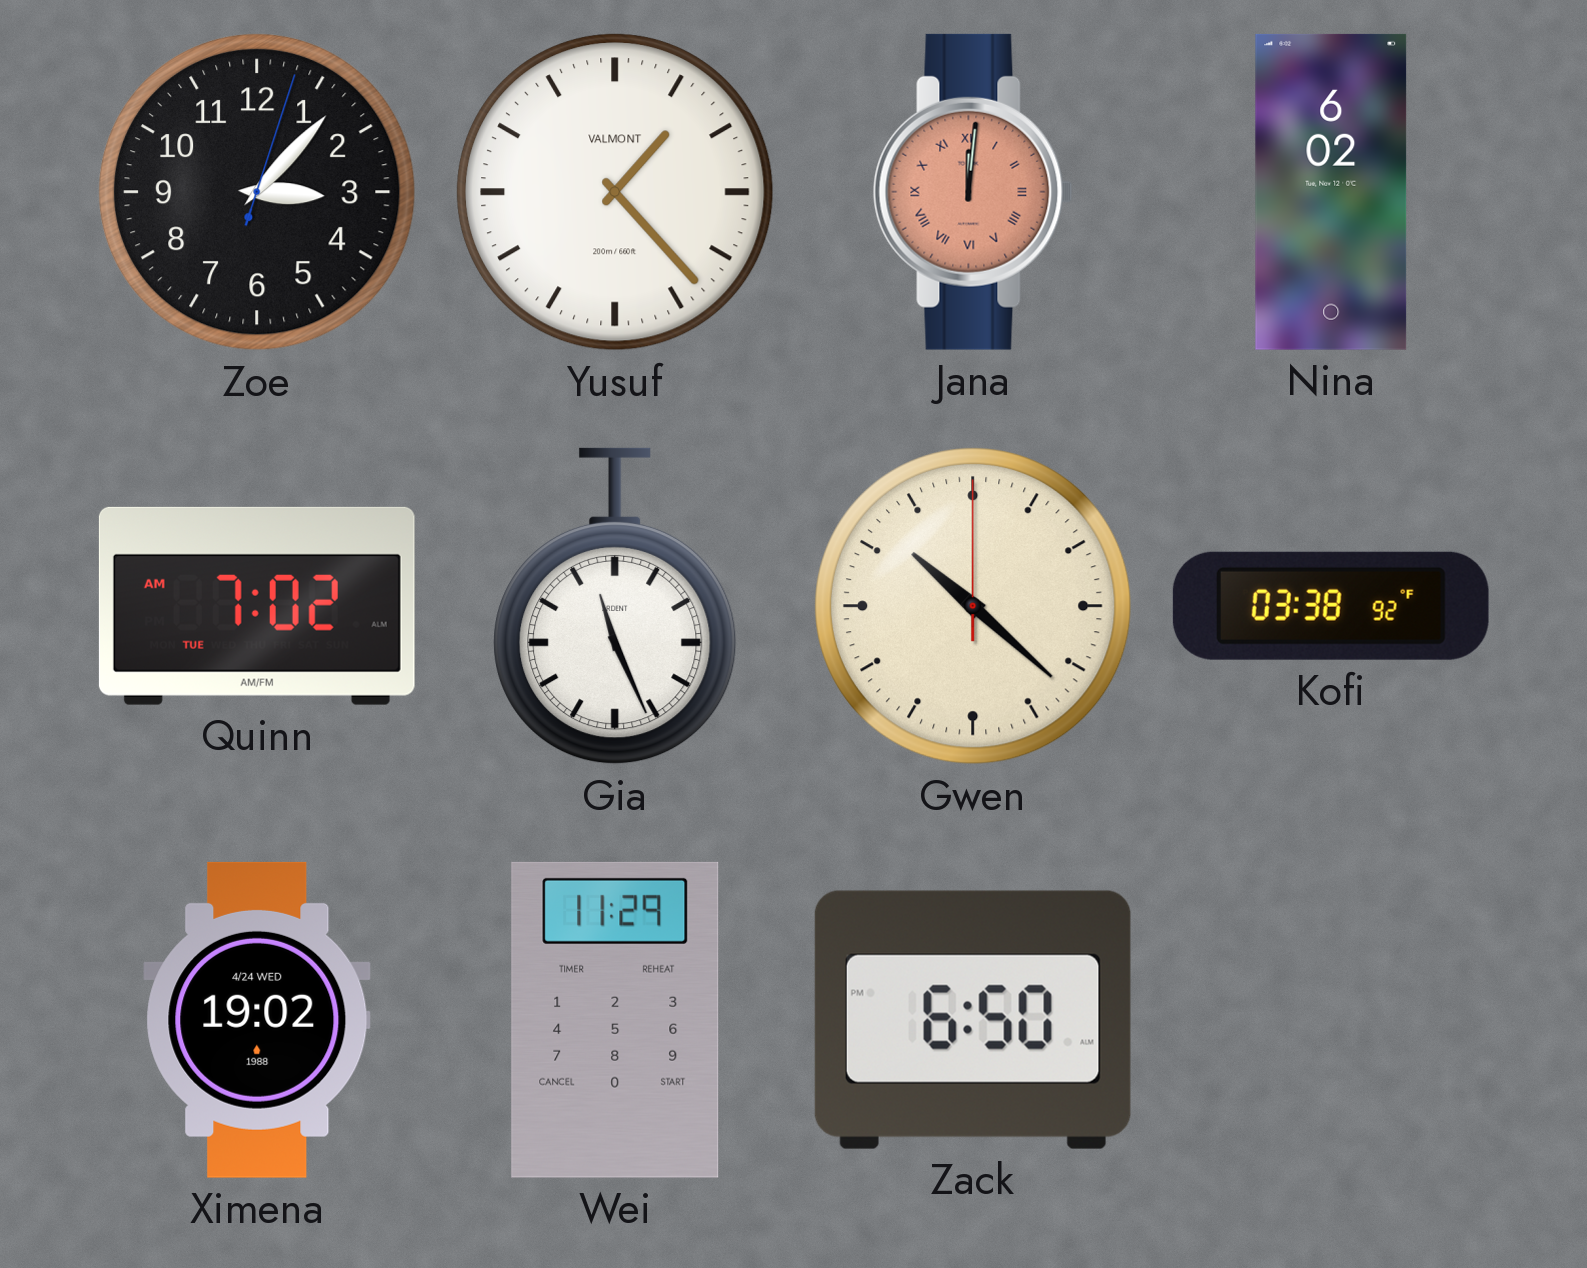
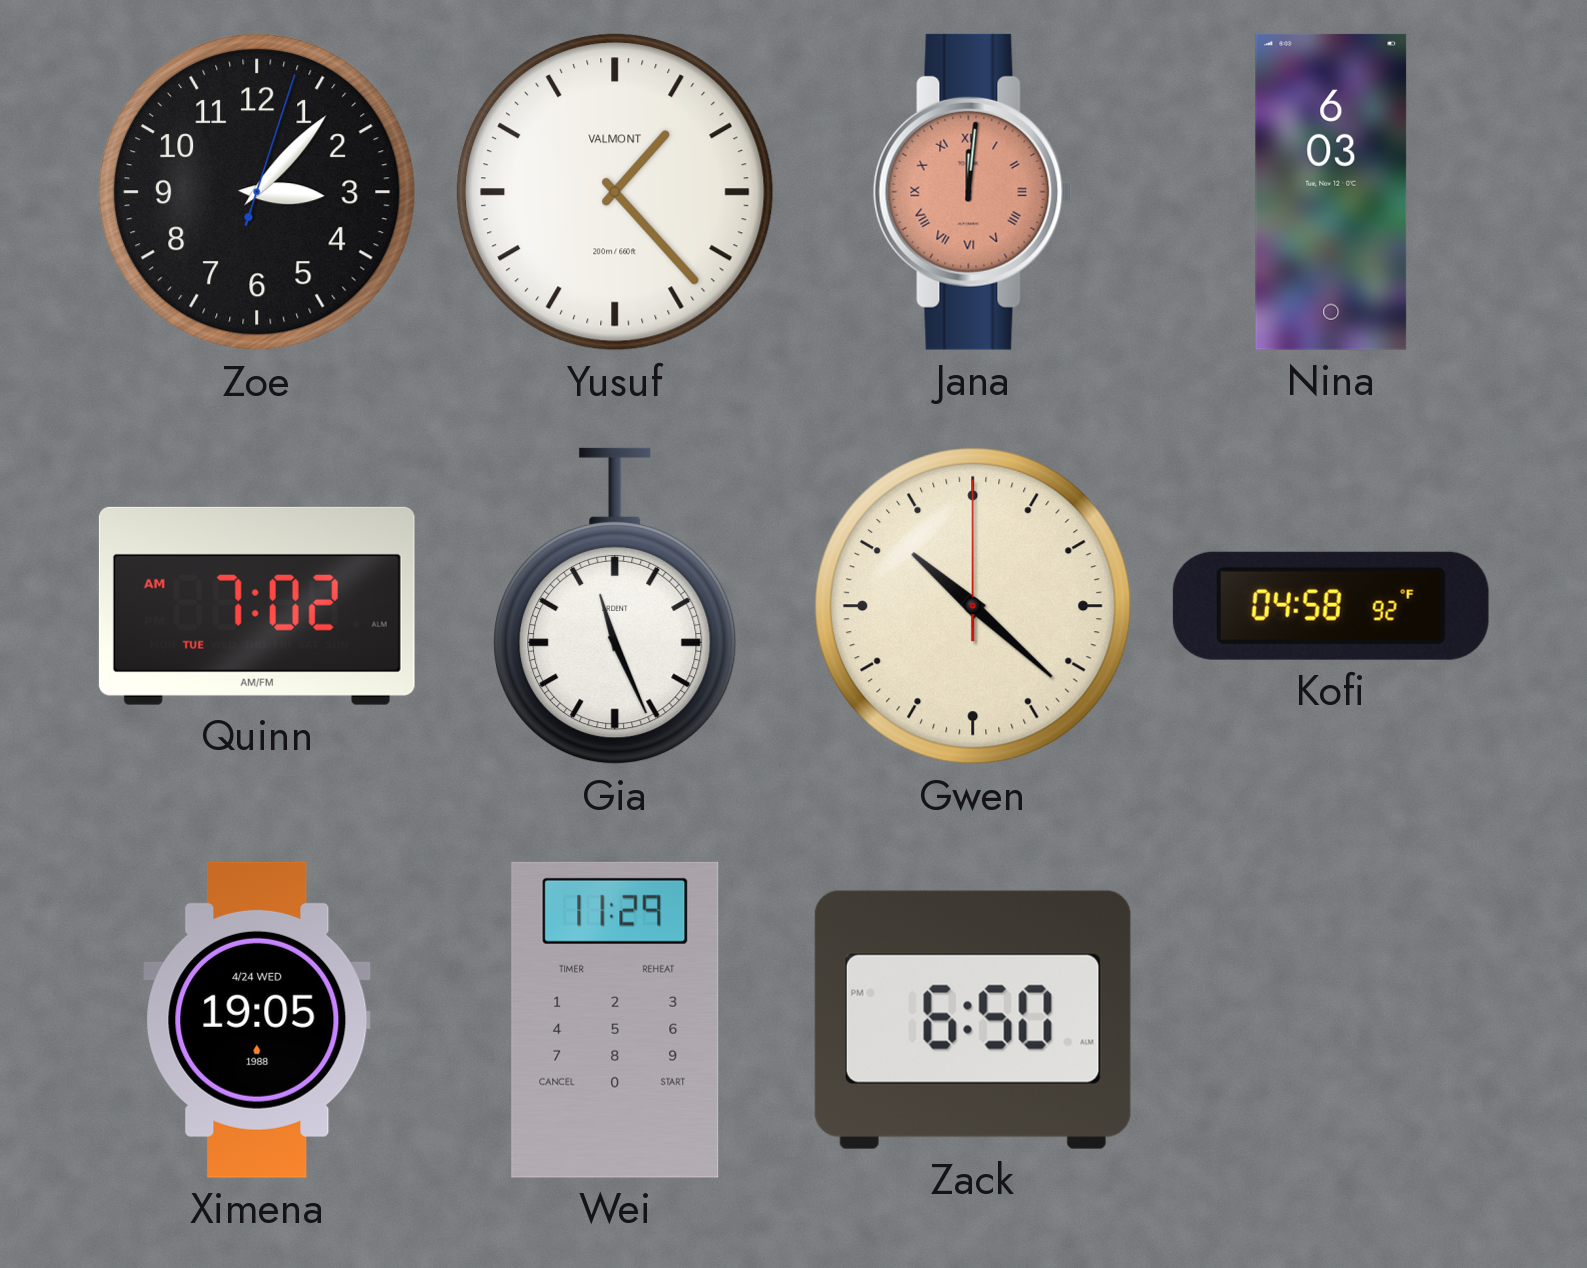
Nina: 6:02 -> 6:03
Kofi: 03:38 -> 04:58
Ximena: 19:02 -> 19:05
